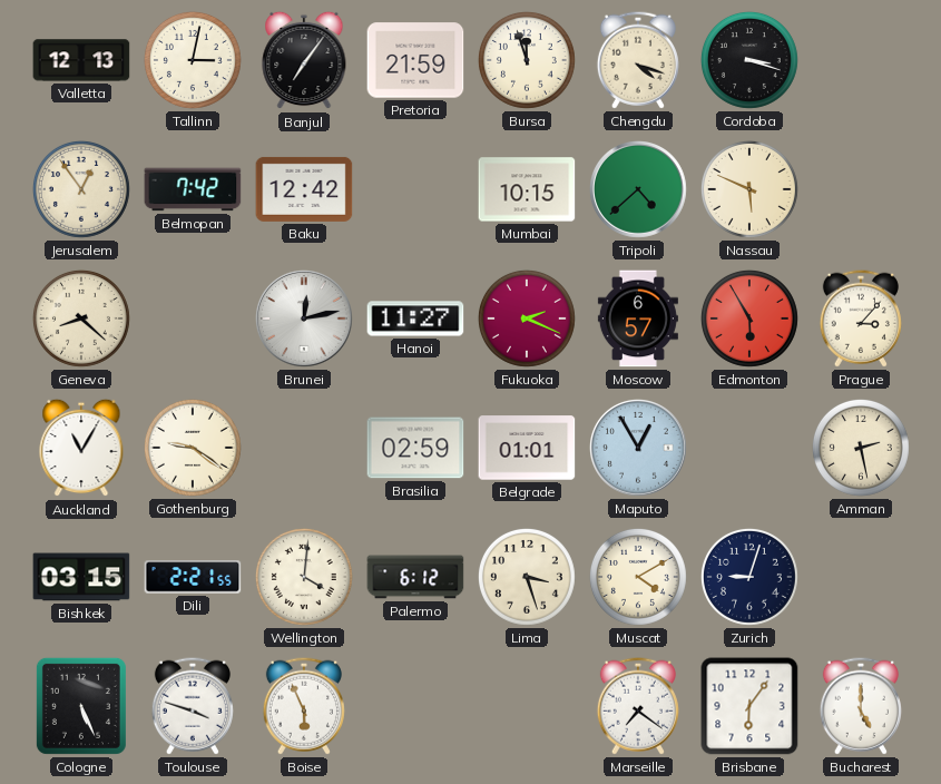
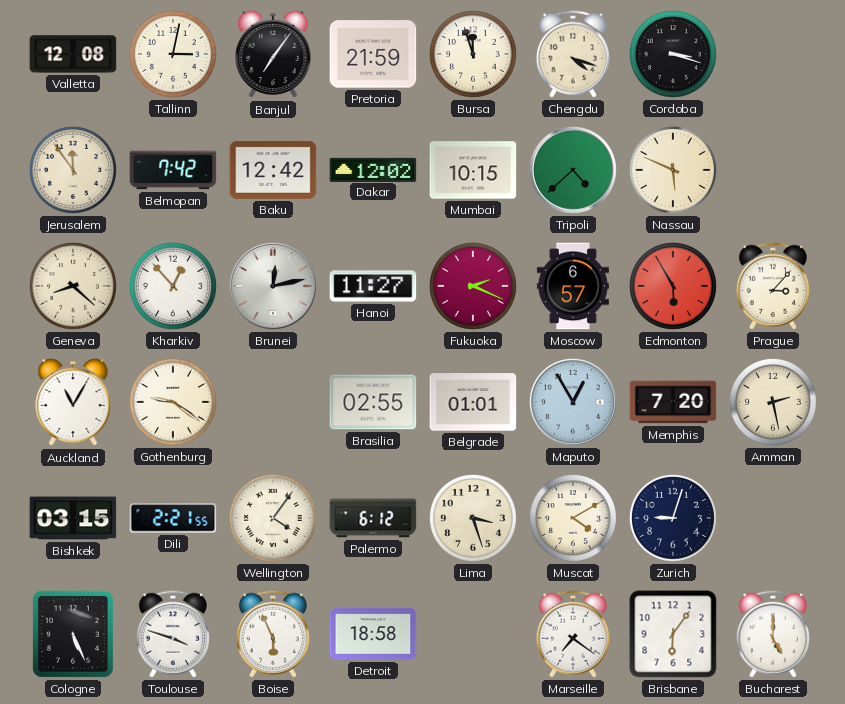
Valletta: 12:13 -> 12:08
Jerusalem: 12:54 -> 11:54
Dakar: none -> 12:02
Kharkiv: none -> 12:53
Brasilia: 02:59 -> 02:55
Memphis: none -> 7:20
Wellington: 4:01 -> 4:06
Detroit: none -> 18:58
